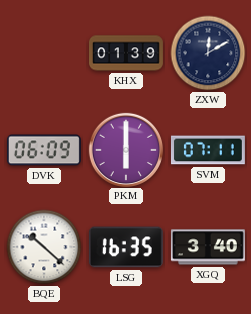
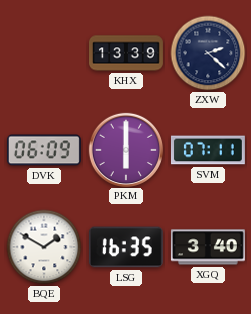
KHX: 01:39 -> 13:39
ZXW: 12:10 -> 2:22
BQE: 10:22 -> 1:50
